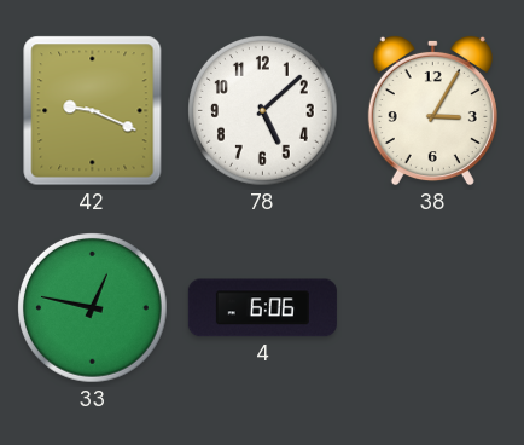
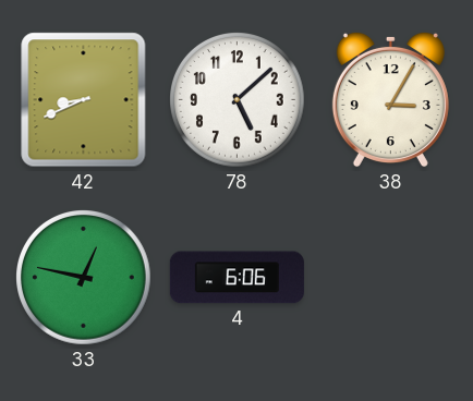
42: 9:19 -> 8:41
